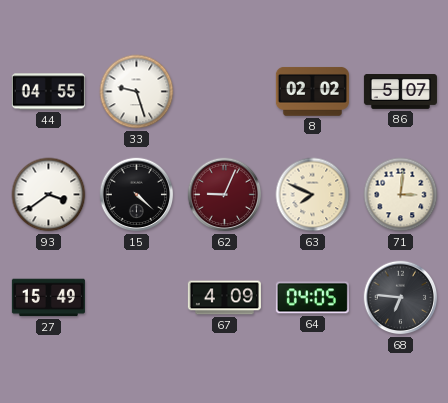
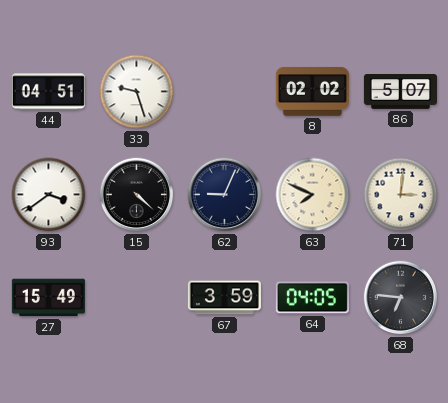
44: 04:55 -> 04:51
62 dial: burgundy -> navy
67: 4:09 -> 3:59
